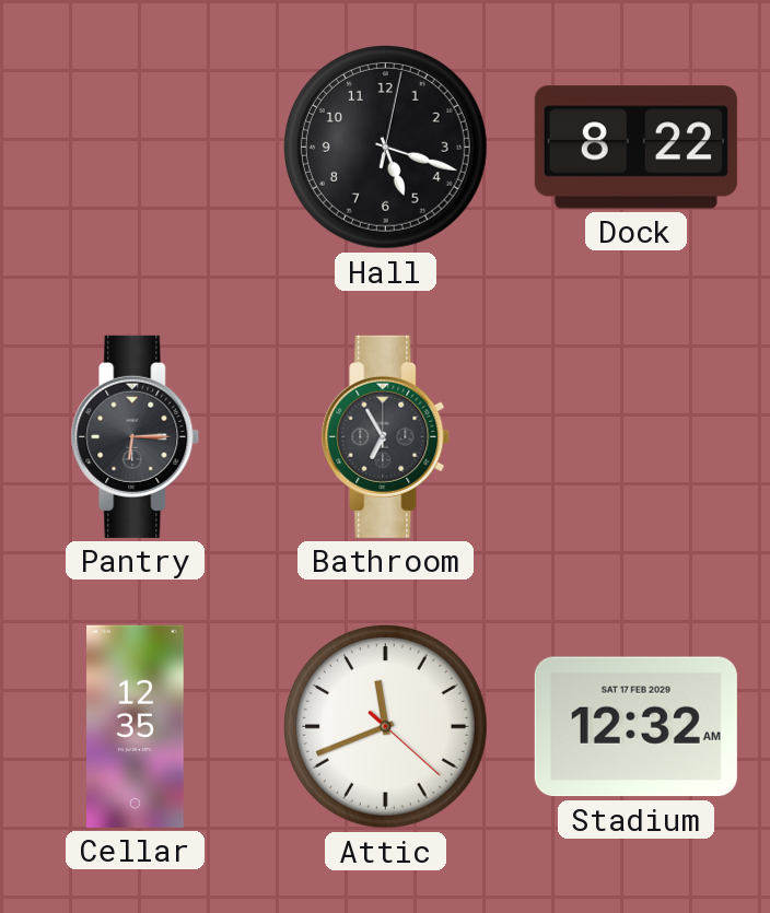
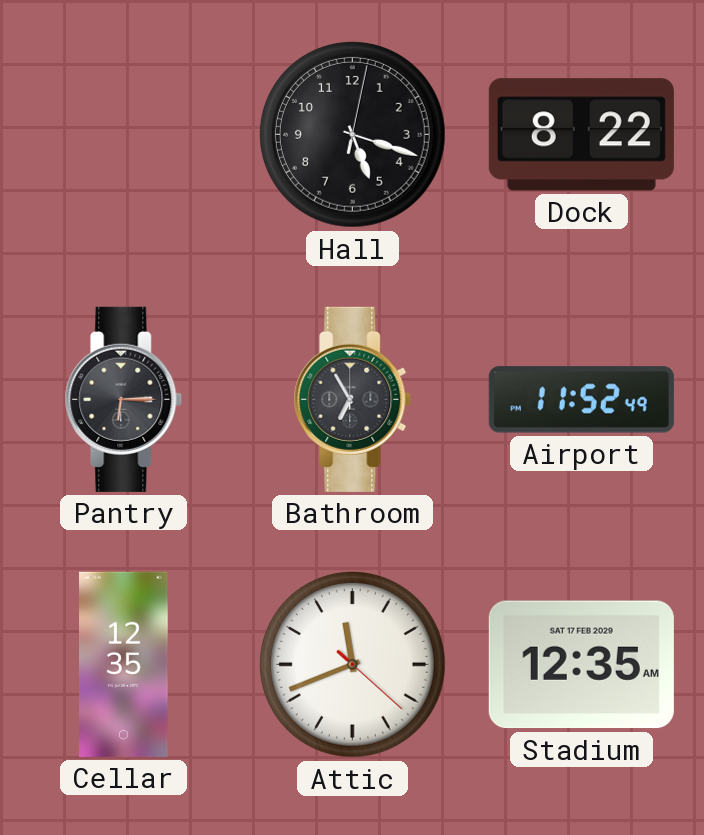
Airport: none -> 11:52
Stadium: 12:32 -> 12:35
